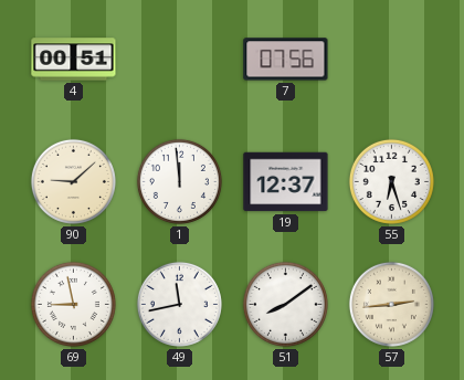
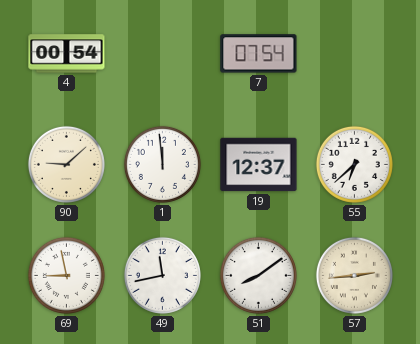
4: 00:51 -> 00:54
7: 07:56 -> 07:54
55: 6:27 -> 6:38
